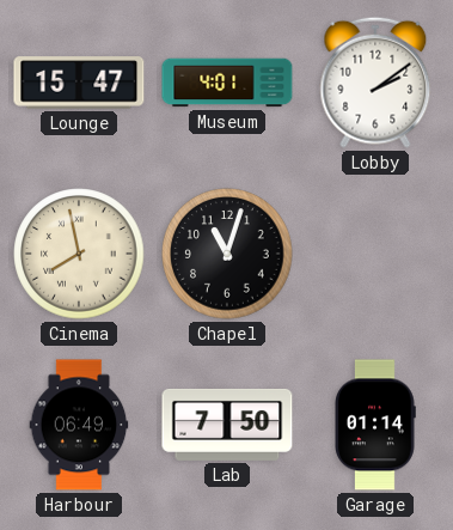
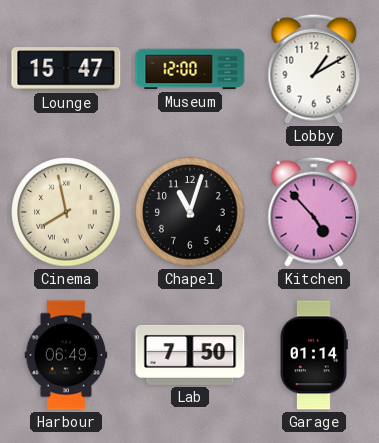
Museum: 4:01 -> 12:00
Lobby: 2:09 -> 1:10
Kitchen: none -> 4:53
